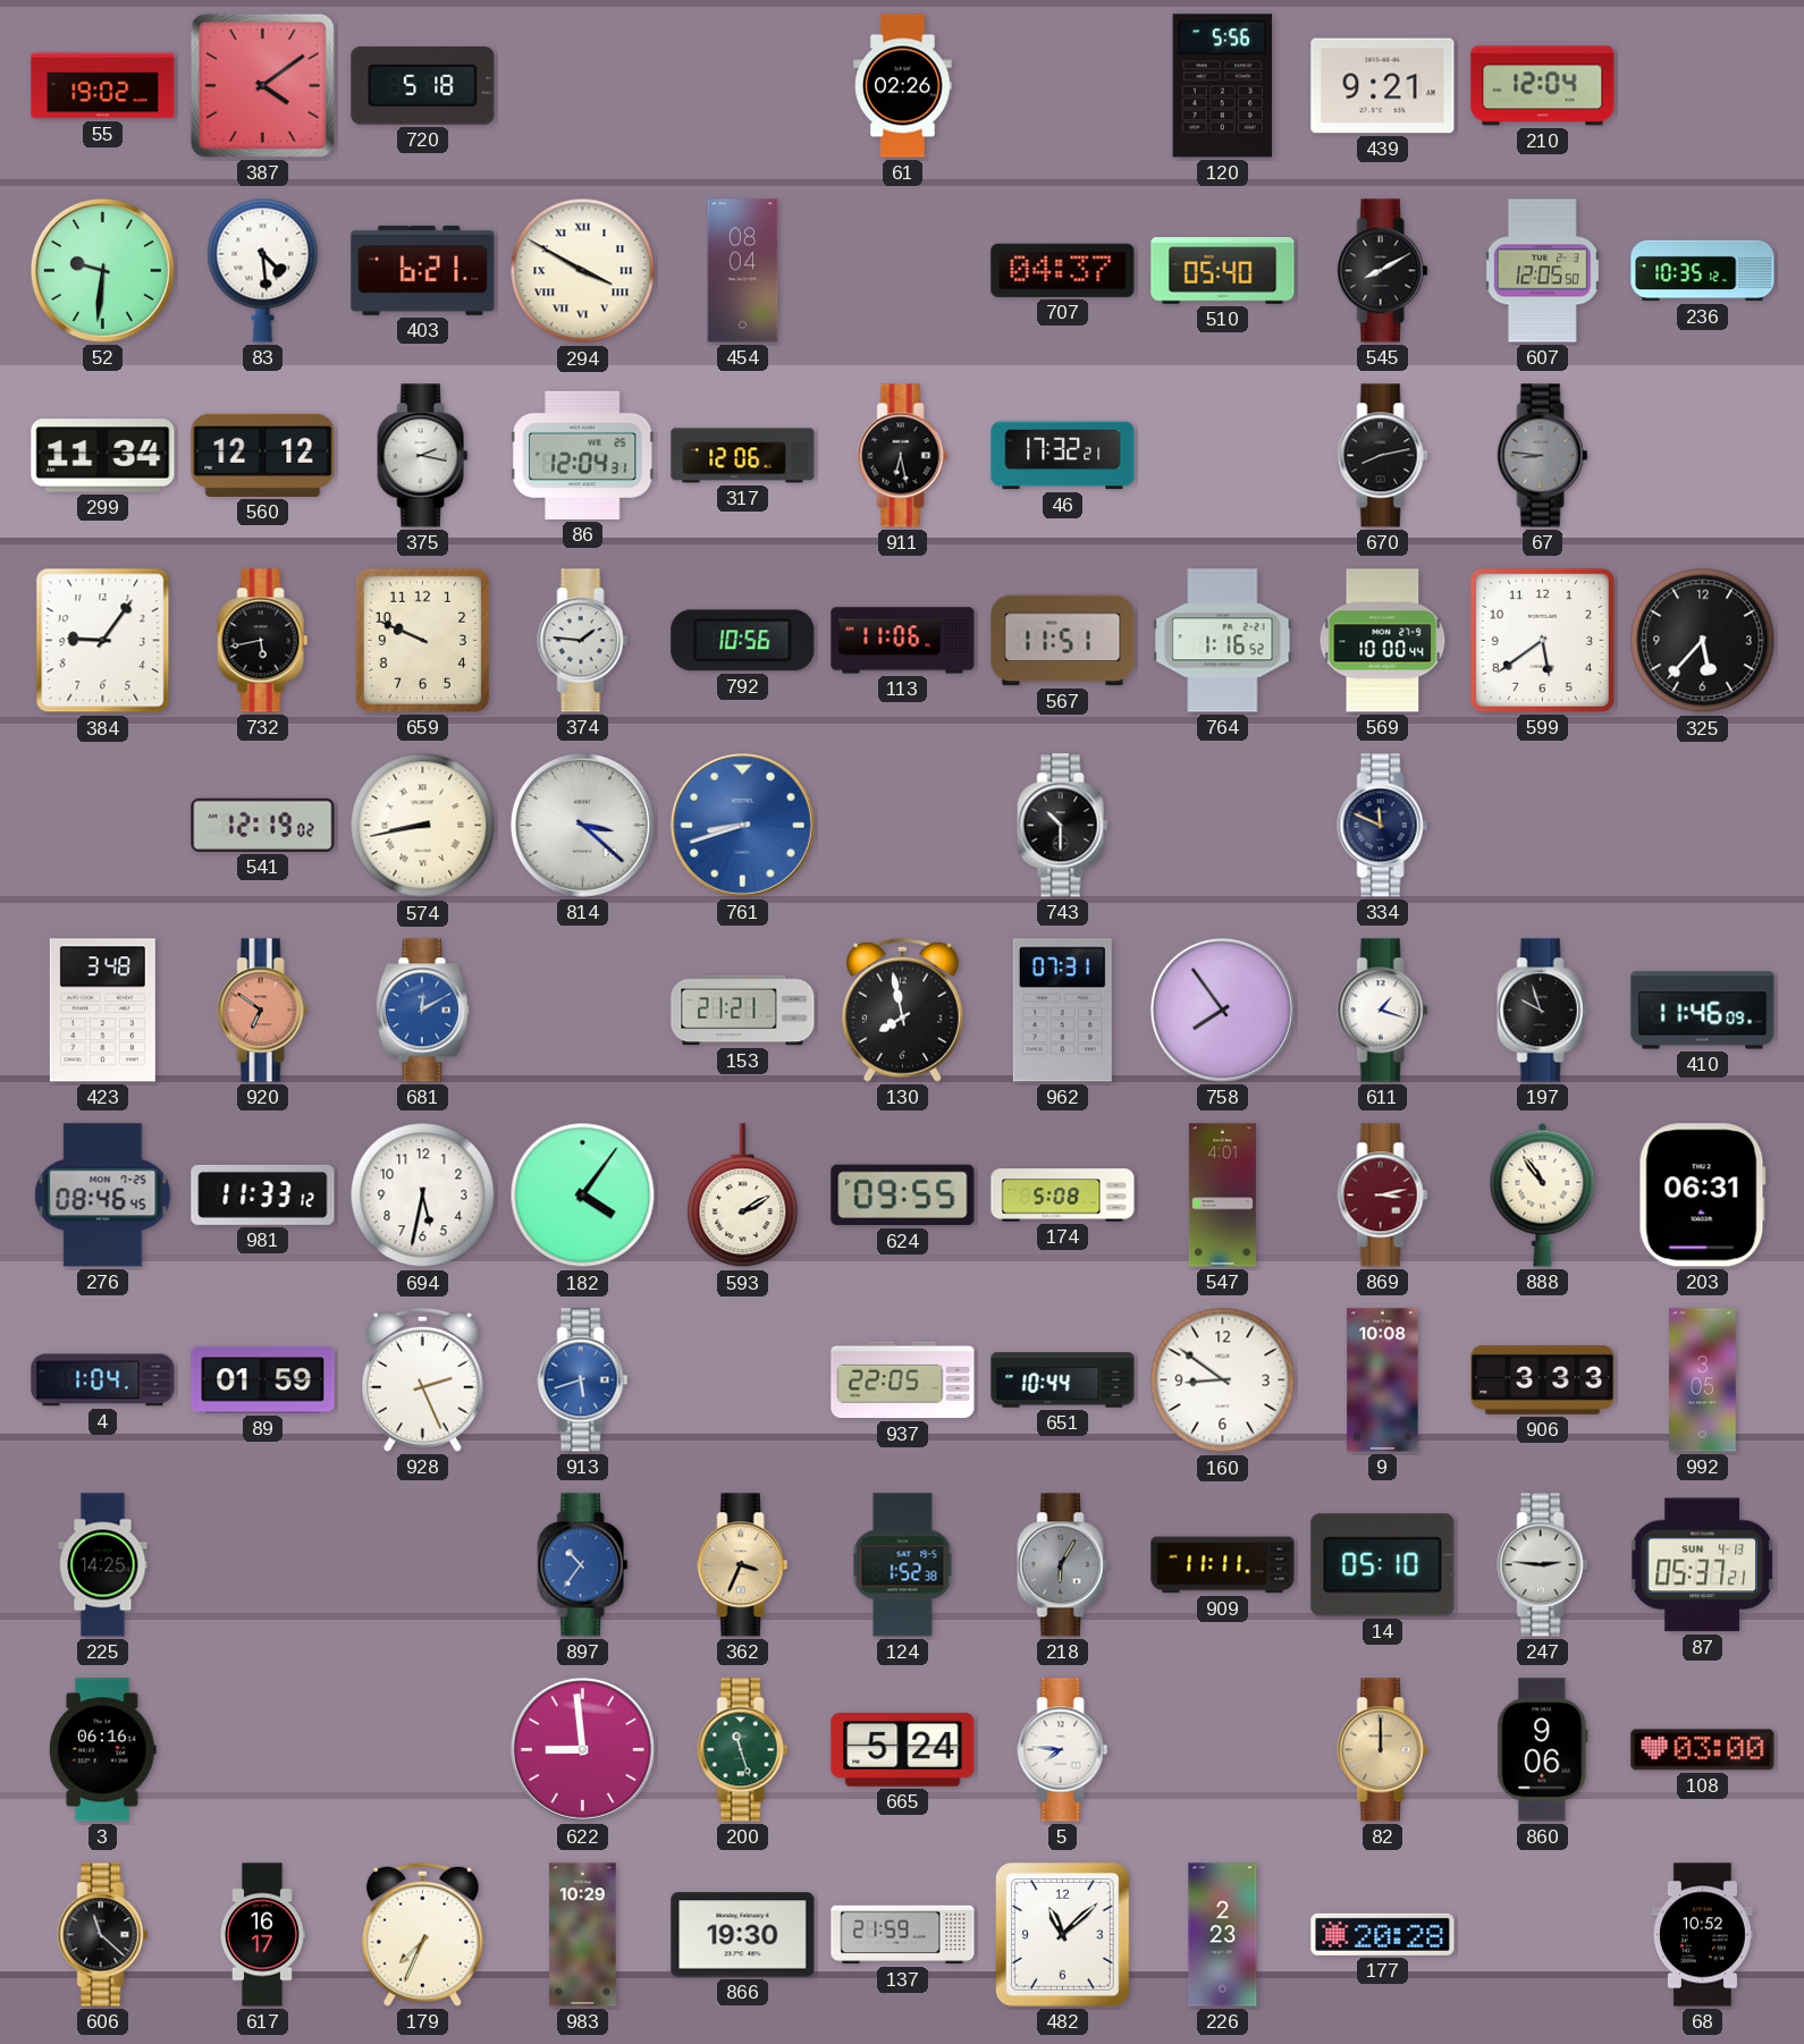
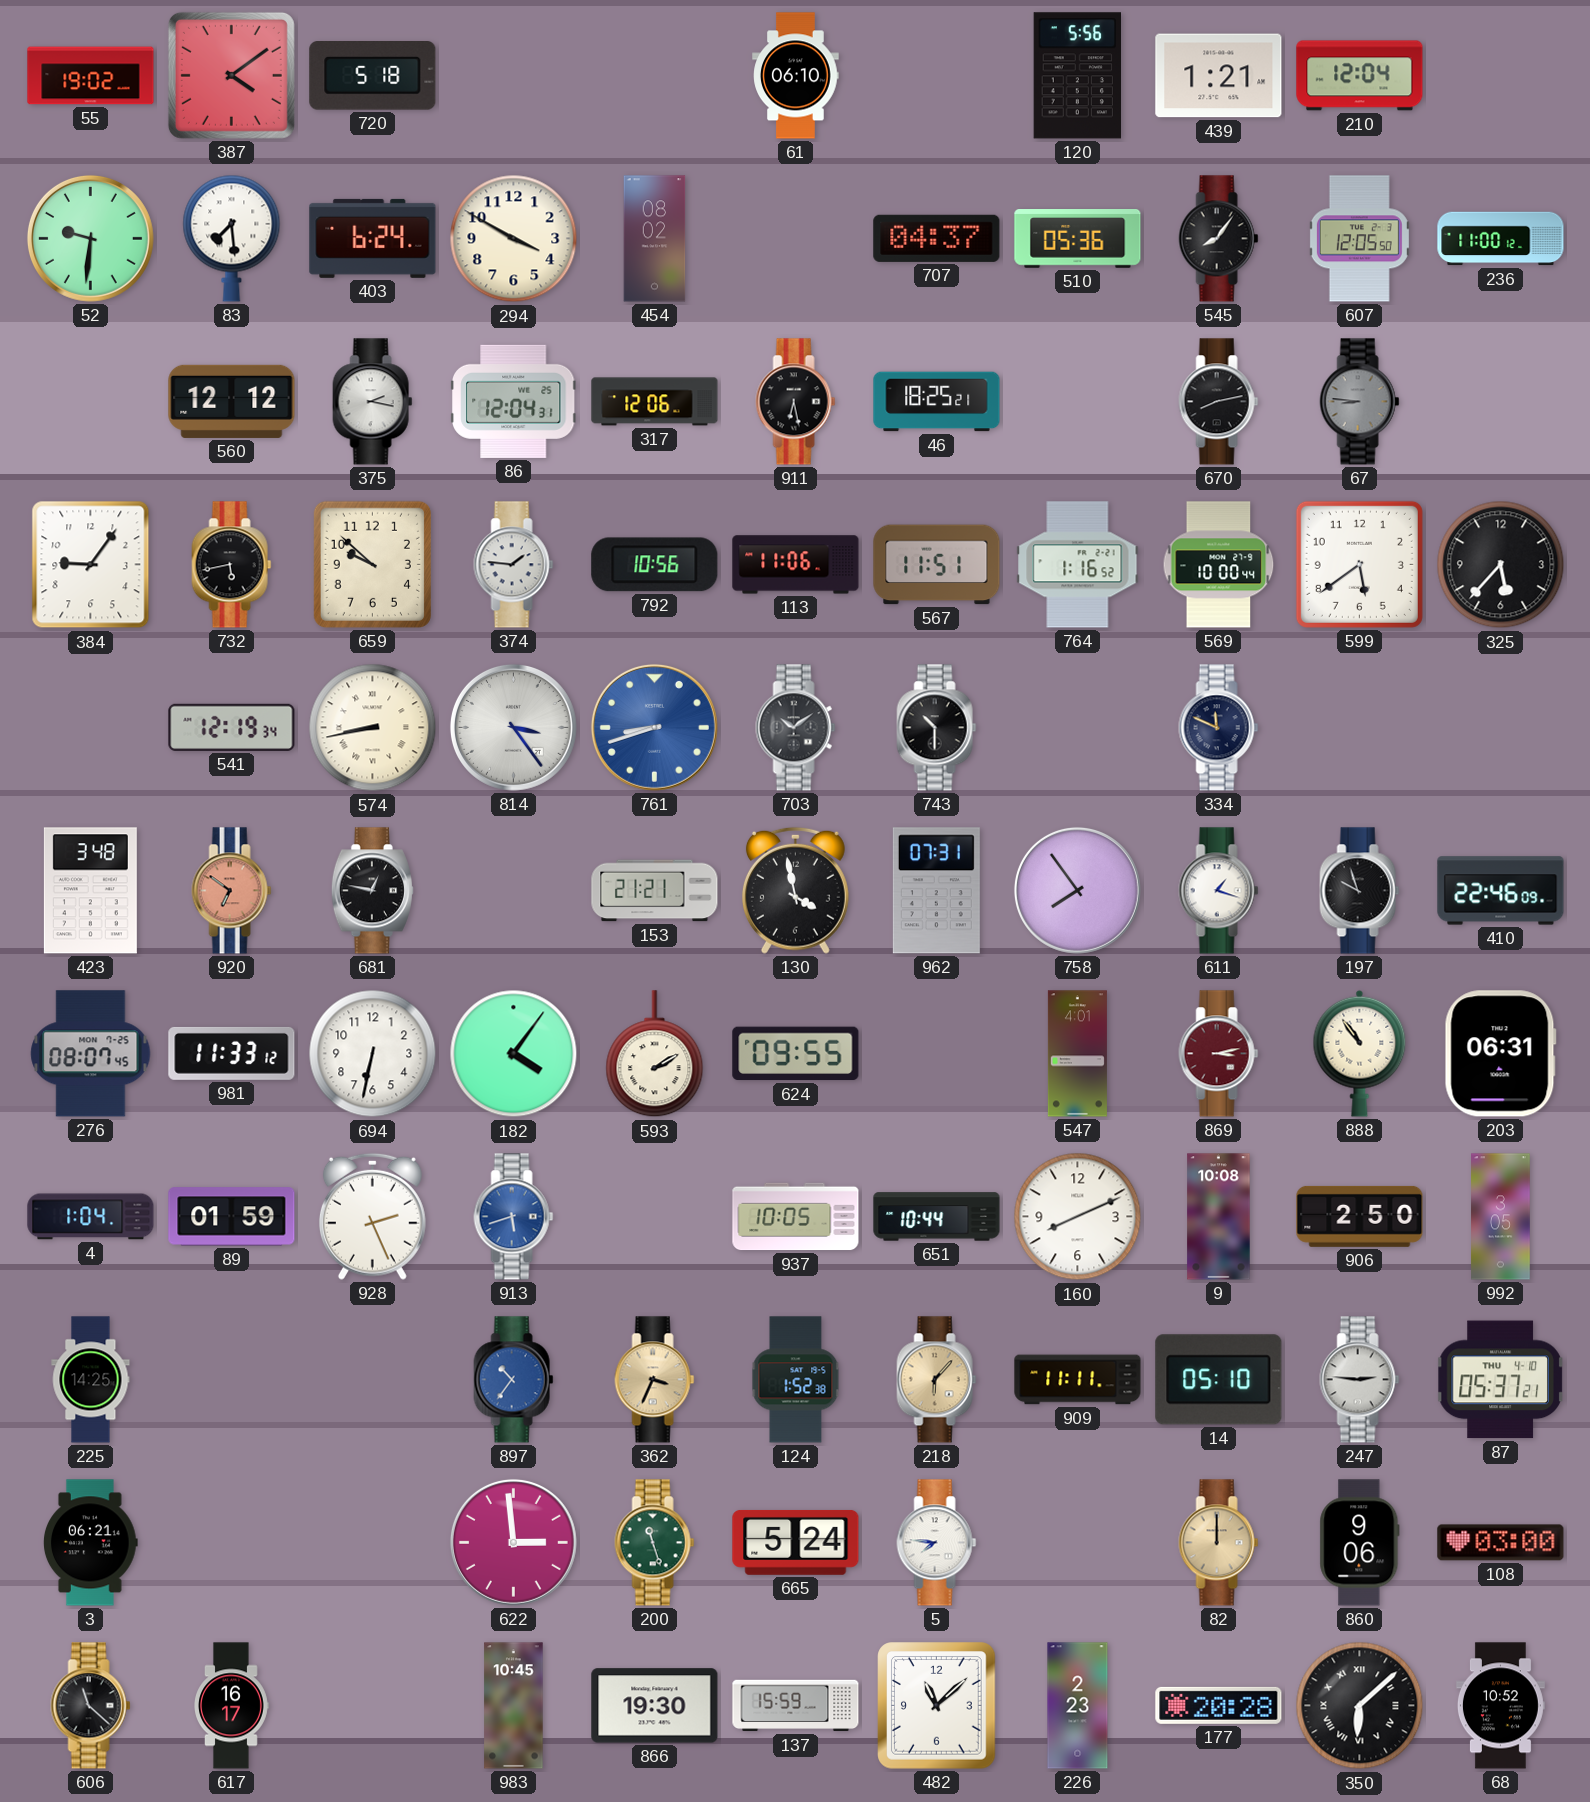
61: 02:26 -> 06:10
439: 9:21 -> 1:21
83: 4:29 -> 7:29
403: 6:21 -> 6:24
294 numerals: Roman -> Arabic
454: 08:04 -> 08:02
510: 05:40 -> 05:36
545: 8:10 -> 8:06
236: 10:35 -> 11:00
299: 11:34 -> none
46: 17:32 -> 18:25
659: 9:49 -> 9:52
541: 12:19:02 -> 12:19:34
814: 3:22 -> 3:24
703: none -> 10:09
681: 12:10 -> 12:47
681 dial: blue -> black
130: 7:58 -> 3:58
410: 11:46 -> 22:46
276: 08:46 -> 08:07
694: 5:32 -> 6:32
174: 5:08 -> none
937: 22:05 -> 10:05
160: 8:51 -> 8:11
906: 3:33 -> 2:50
218: 6:05 -> 6:07
218 dial: grey -> champagne
87 date: SUN 4-13 -> THU 4-10
3: 06:16 -> 06:21
622: 8:59 -> 2:59
179: 7:34 -> none
983: 10:29 -> 10:45
137: 21:59 -> 15:59
350: none -> 6:08
